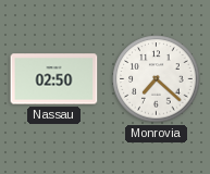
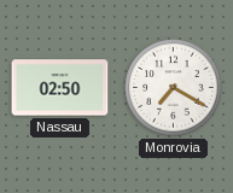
Monrovia: 7:22 -> 7:20
